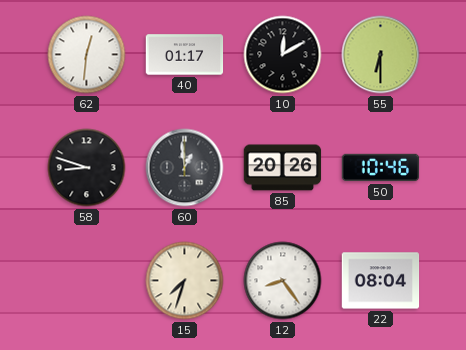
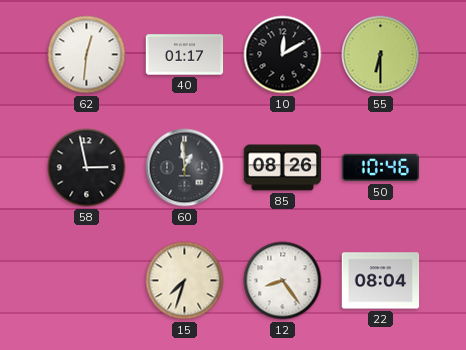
58: 8:48 -> 2:58
85: 20:26 -> 08:26
